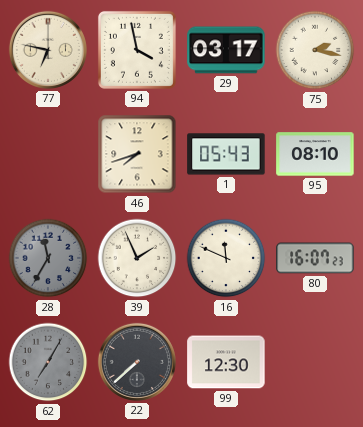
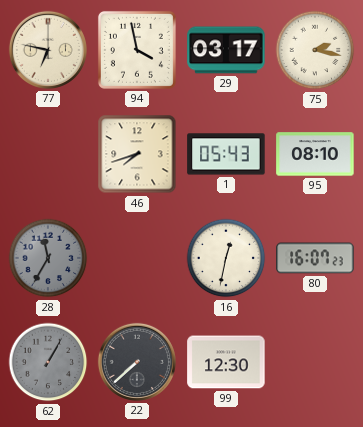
39: 1:56 -> none
16: 11:49 -> 12:32
62: 7:05 -> 1:05
